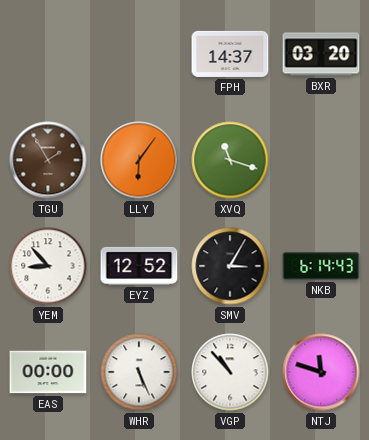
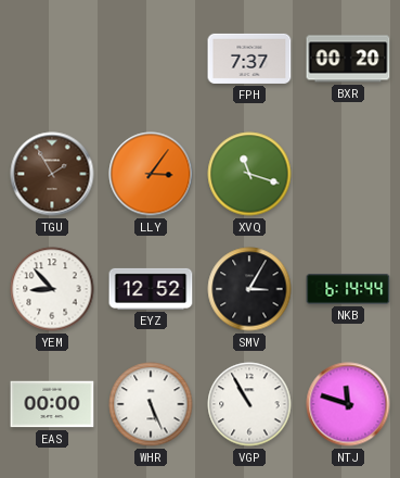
FPH: 14:37 -> 7:37
BXR: 03:20 -> 00:20
LLY: 6:06 -> 3:06
NKB: 6:14:43 -> 6:14:44
VGP: 10:53 -> 10:55
